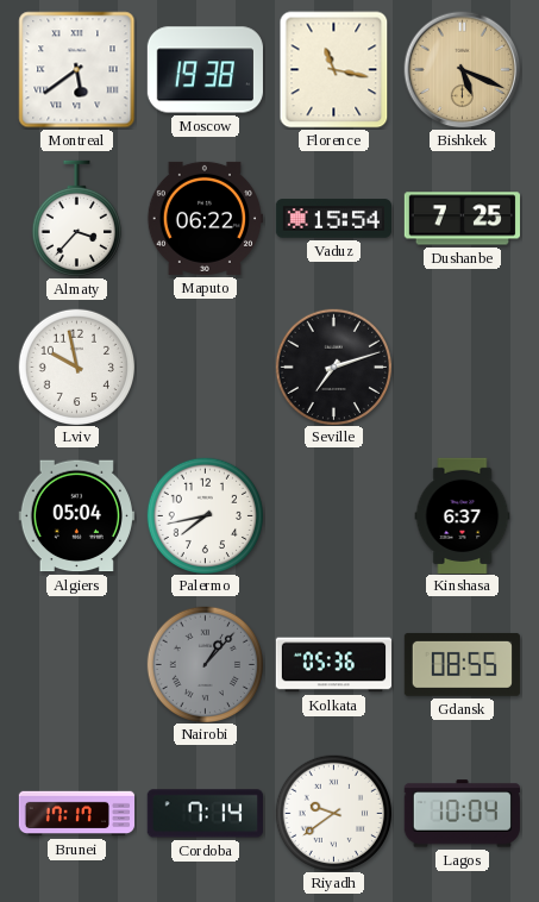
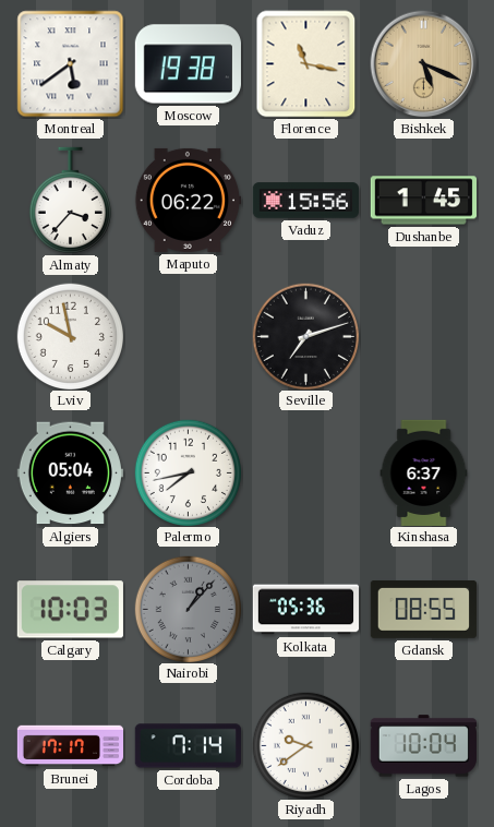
Vaduz: 15:54 -> 15:56
Dushanbe: 7:25 -> 1:45
Calgary: none -> 10:03
